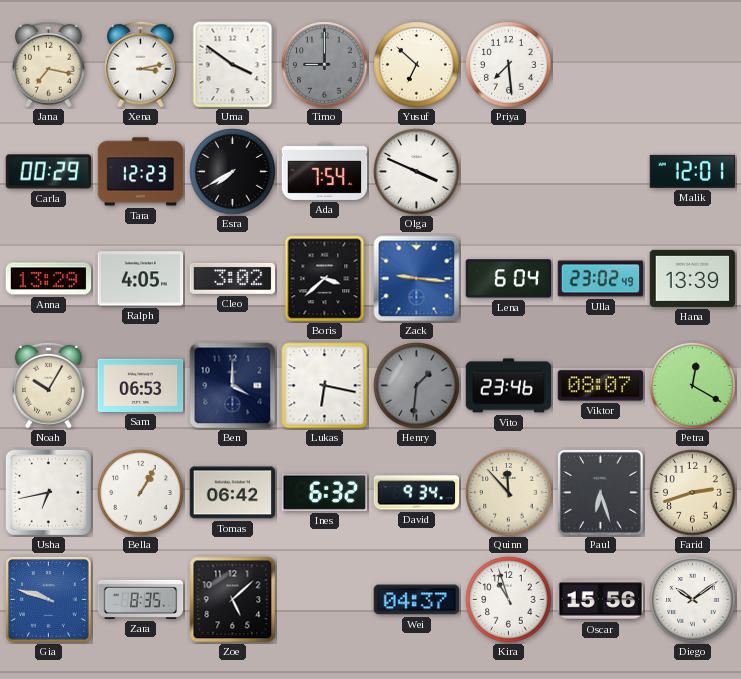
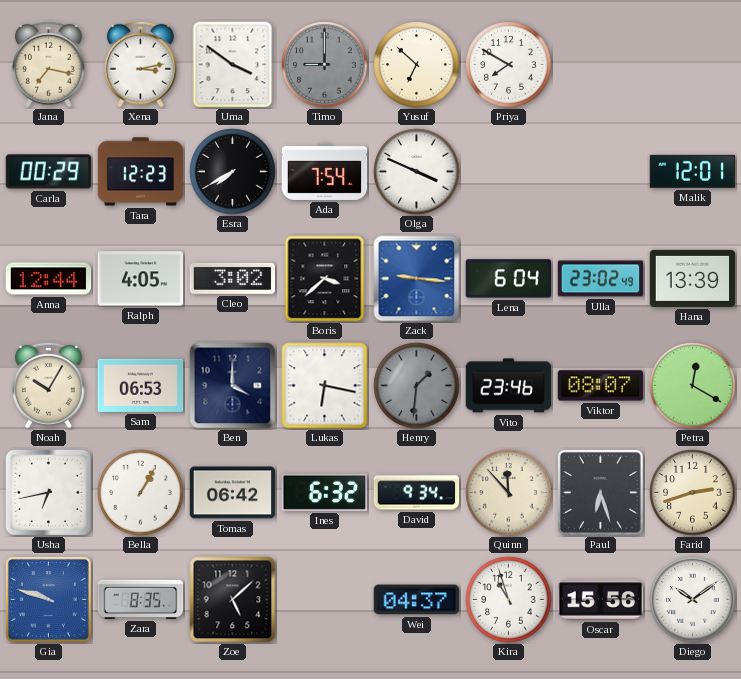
Priya: 7:29 -> 7:50
Anna: 13:29 -> 12:44
